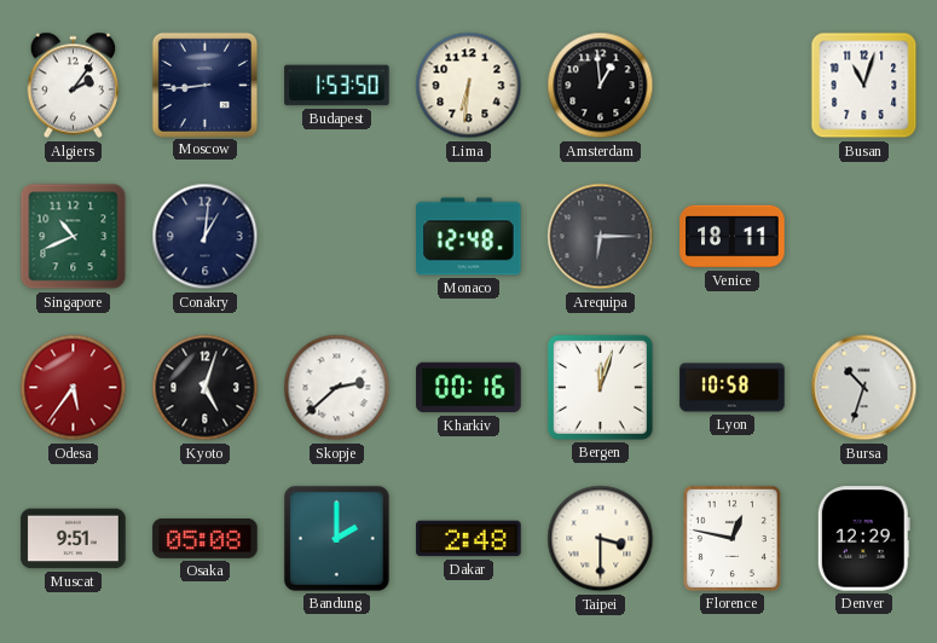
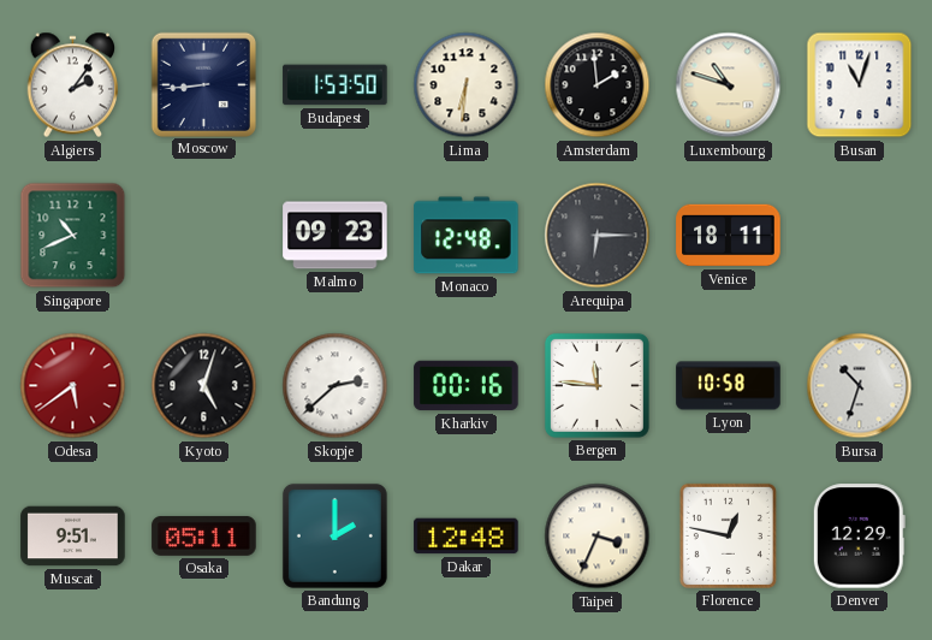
Amsterdam: 12:59 -> 1:59
Luxembourg: none -> 10:48
Conakry: 1:01 -> none
Malmo: none -> 09:23
Odesa: 5:36 -> 5:39
Bergen: 12:03 -> 11:46
Osaka: 05:08 -> 05:11
Dakar: 2:48 -> 12:48
Taipei: 3:30 -> 3:34
